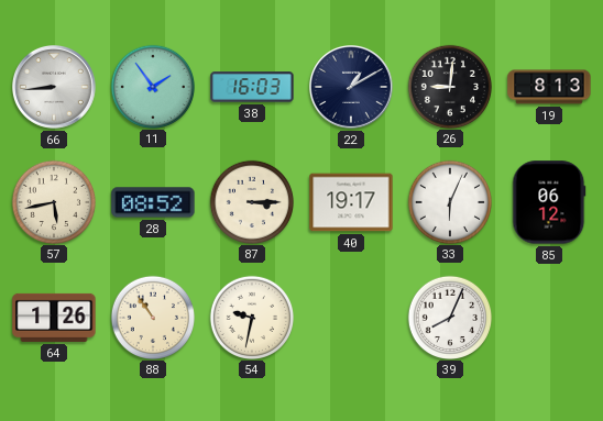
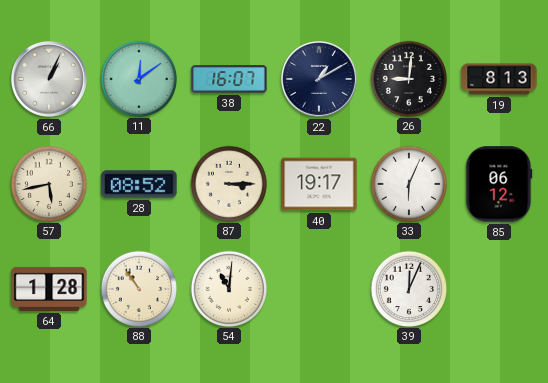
66: 8:44 -> 1:04
11: 1:54 -> 12:09
38: 16:03 -> 16:07
64: 1:26 -> 1:28
54: 9:32 -> 11:01
39: 8:04 -> 12:04
